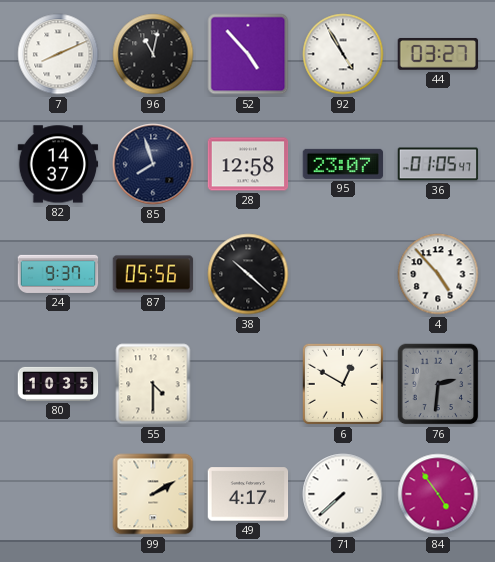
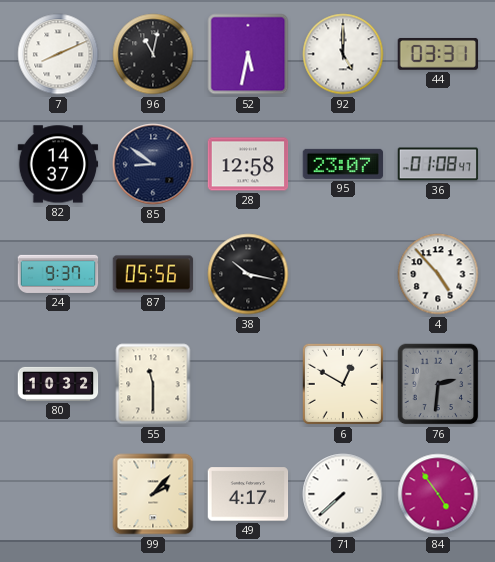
52: 4:53 -> 5:32
92: 4:55 -> 5:00
44: 03:27 -> 03:31
85: 7:57 -> 8:51
36: 01:05 -> 01:08
38: 10:22 -> 10:17
80: 10:35 -> 10:32
55: 4:30 -> 11:30
99: 2:10 -> 2:07
